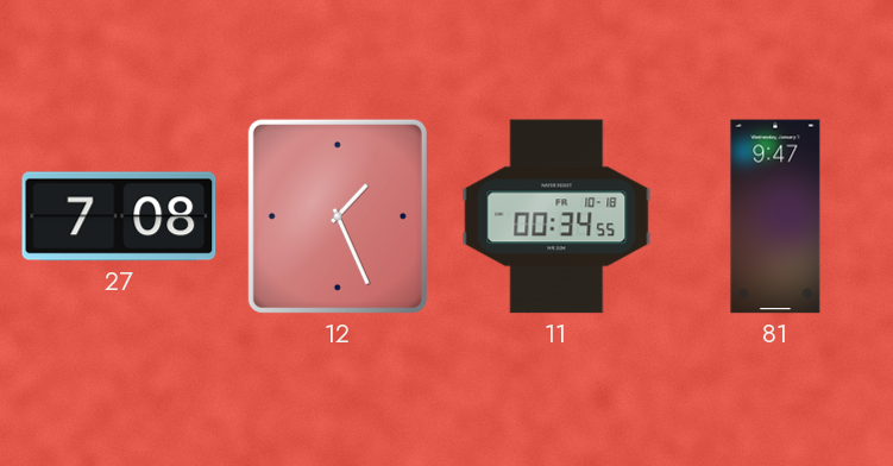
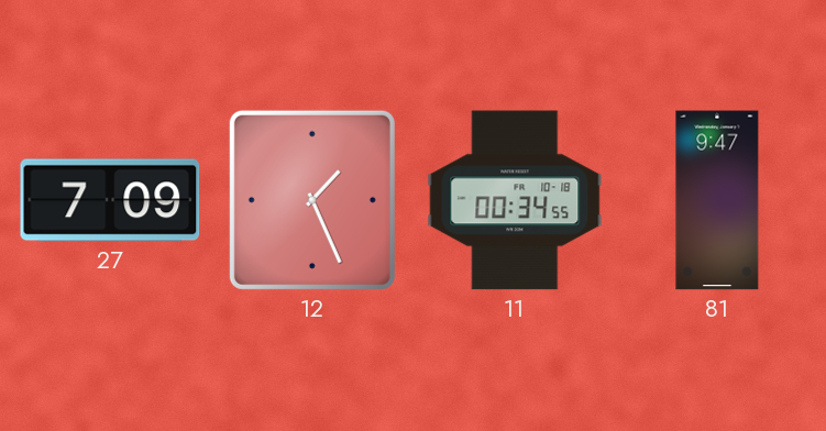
27: 7:08 -> 7:09
